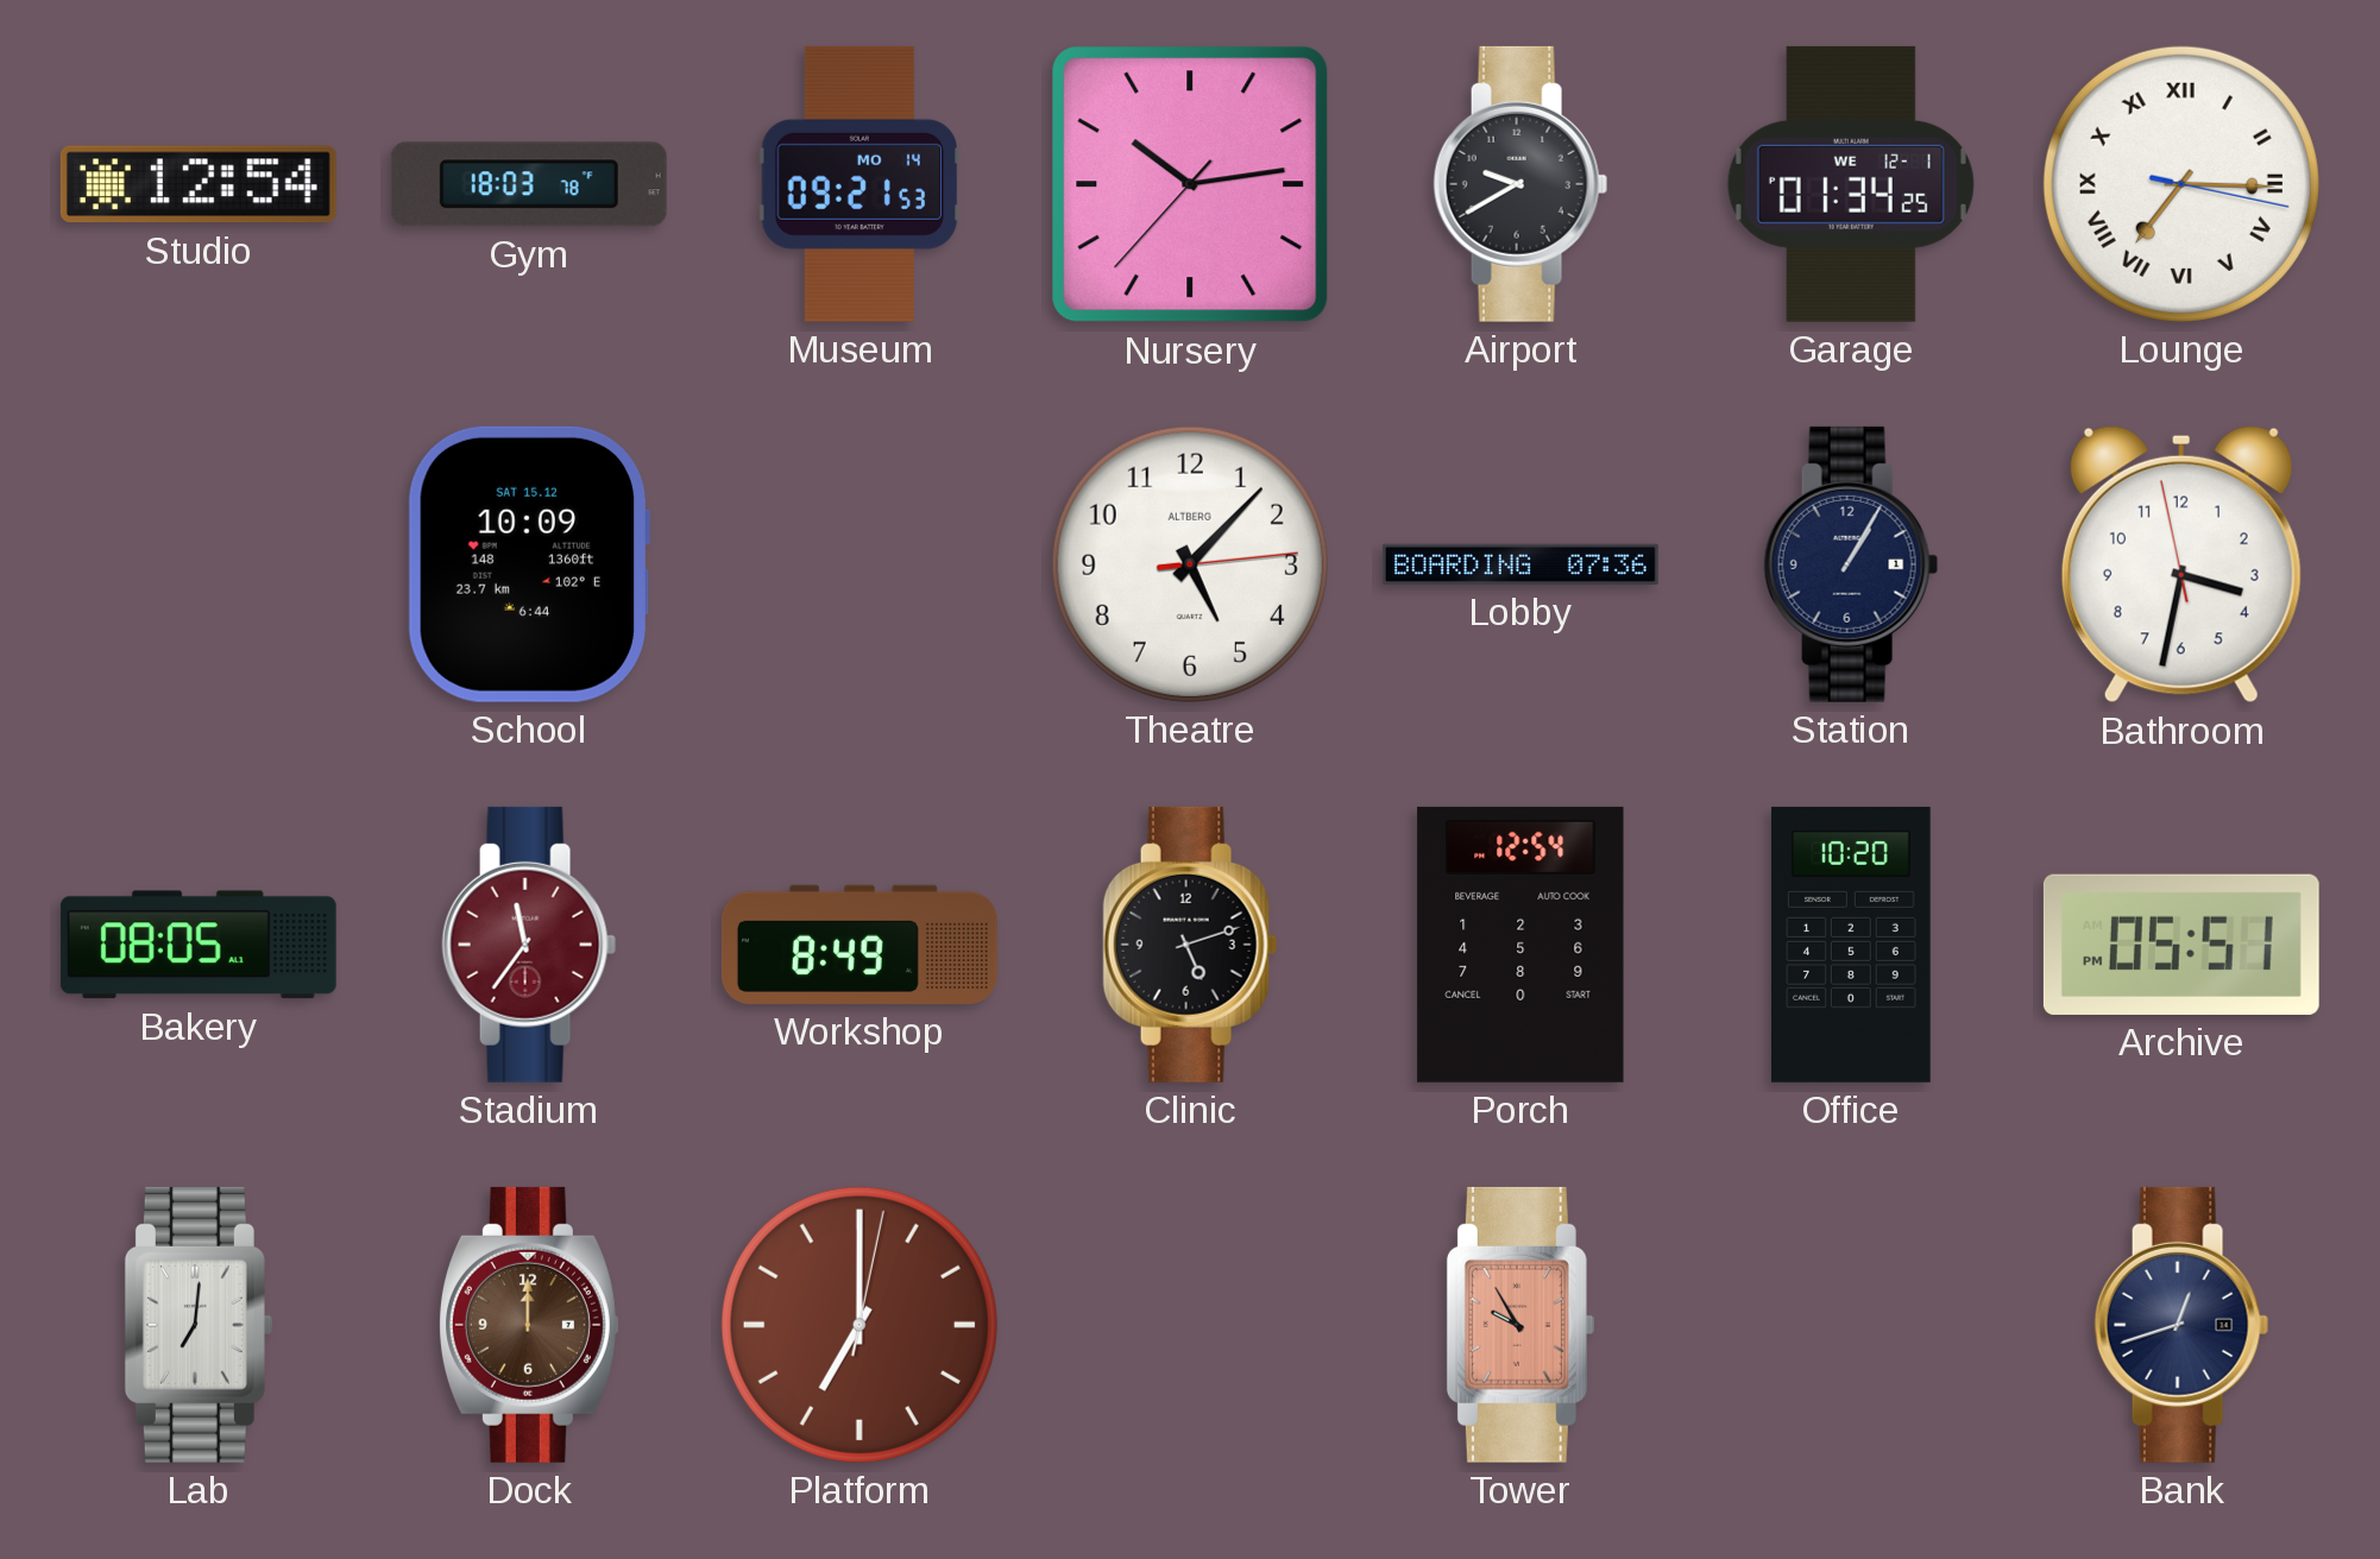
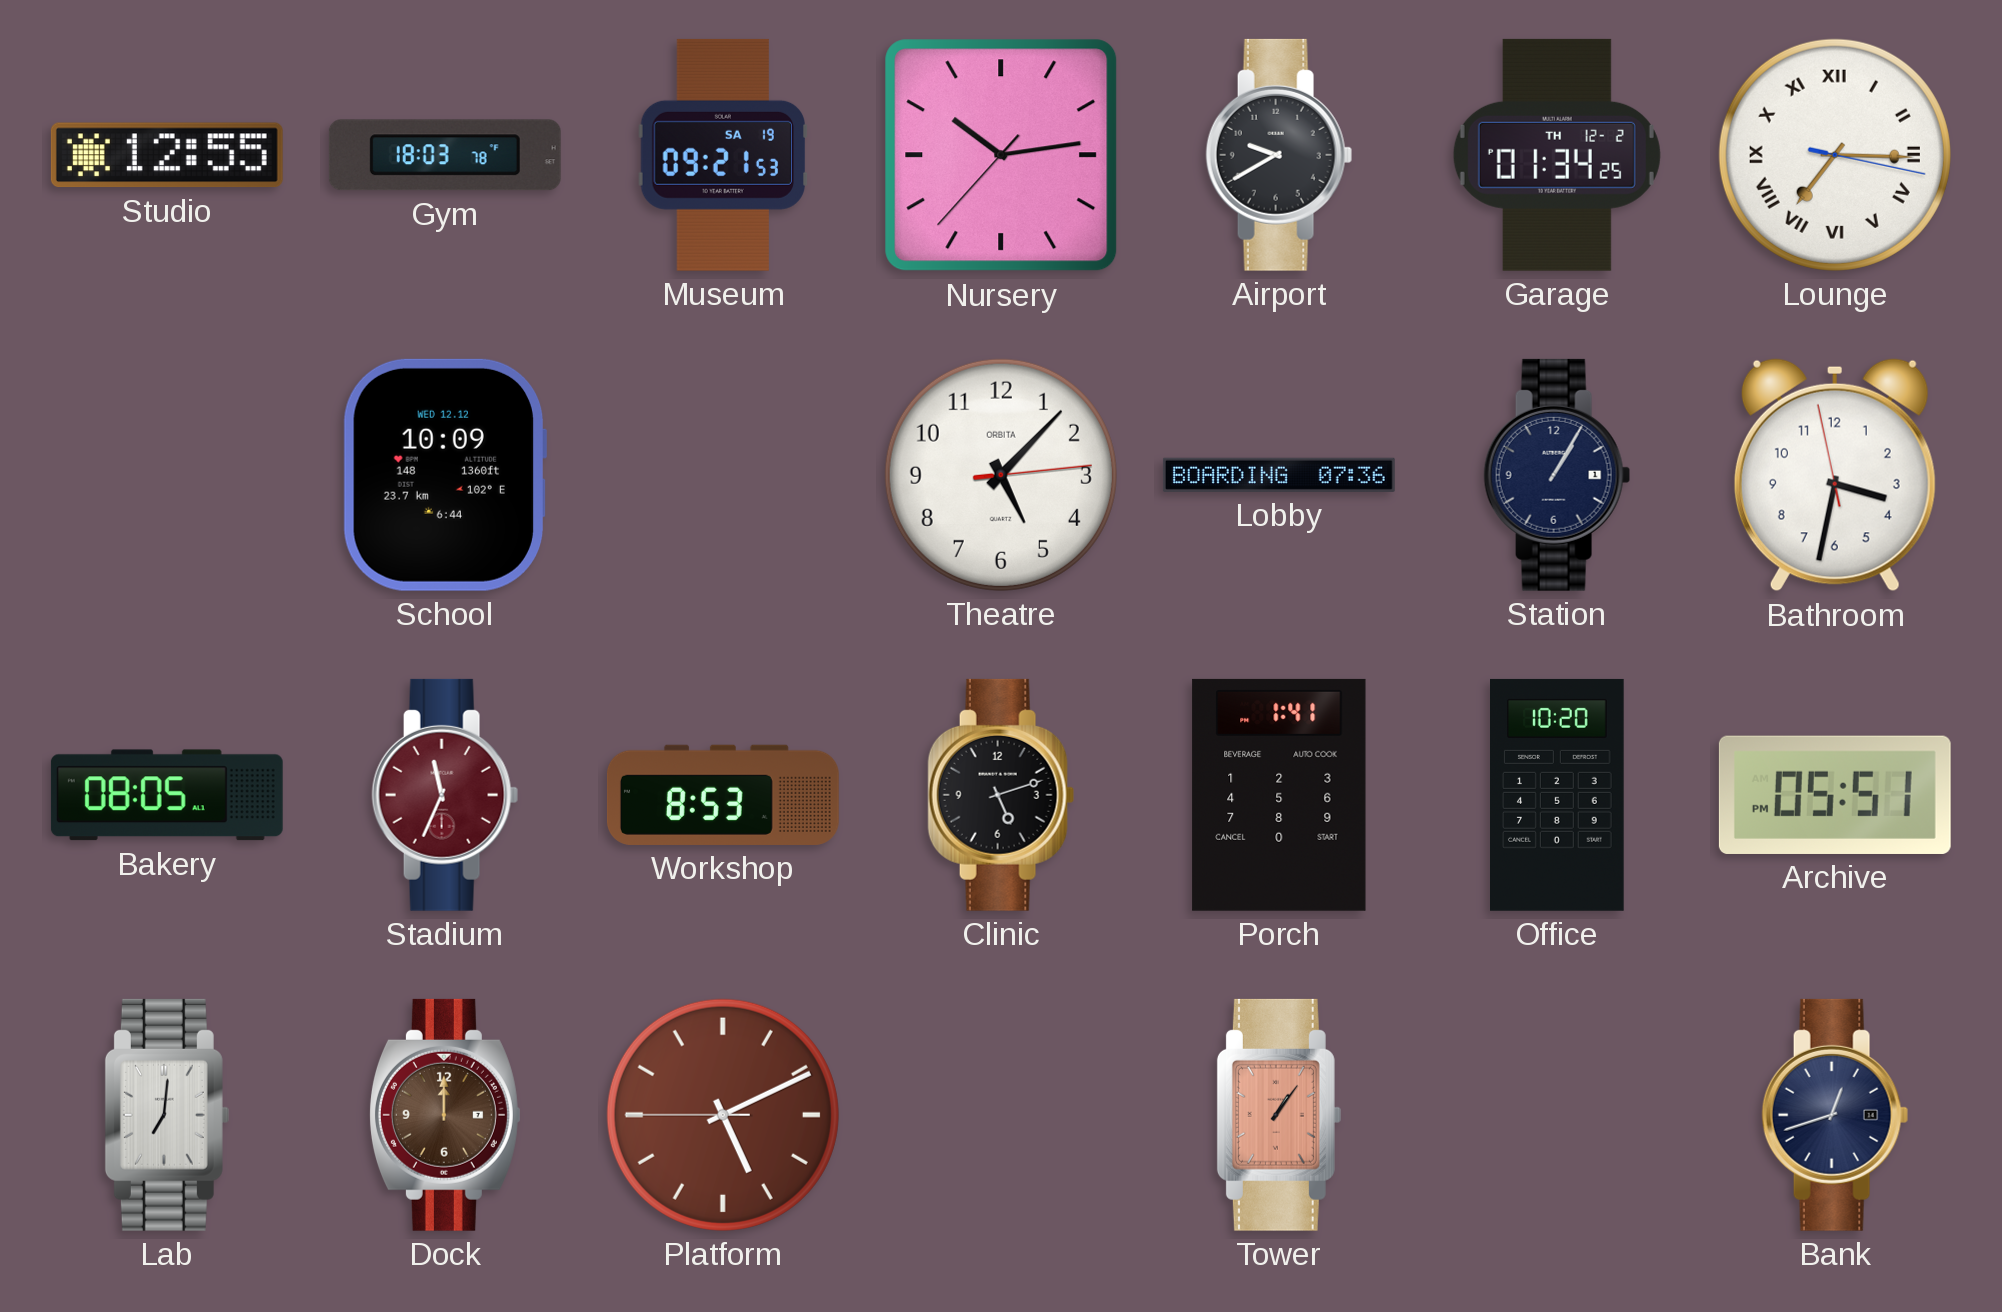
Studio: 12:54 -> 12:55
Museum date: MO 14 -> SA 19
Garage date: WE 12-1 -> TH 12-2
School date: SAT 15.12 -> WED 12.12
Theatre brand: ALTBERG -> ORBITA
Stadium: 11:36 -> 11:34
Workshop: 8:49 -> 8:53
Porch: 12:54 -> 1:41
Platform: 7:00 -> 5:10
Tower: 9:55 -> 1:06
